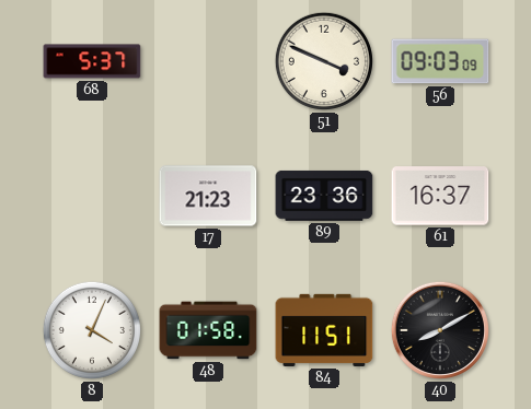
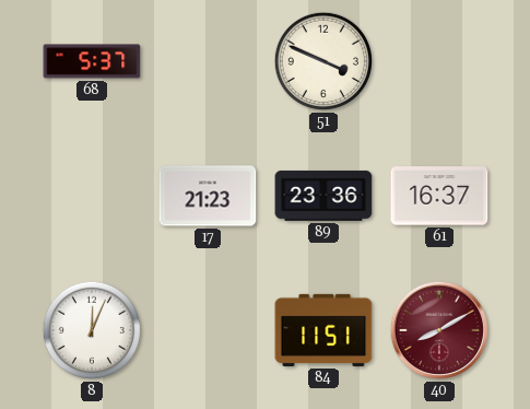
56: 09:03 -> none
8: 4:04 -> 12:04
48: 01:58 -> none
40 dial: black -> burgundy
